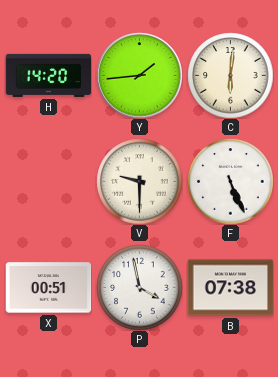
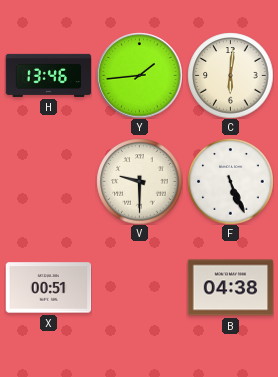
H: 14:20 -> 13:46
P: 3:58 -> none
B: 07:38 -> 04:38
